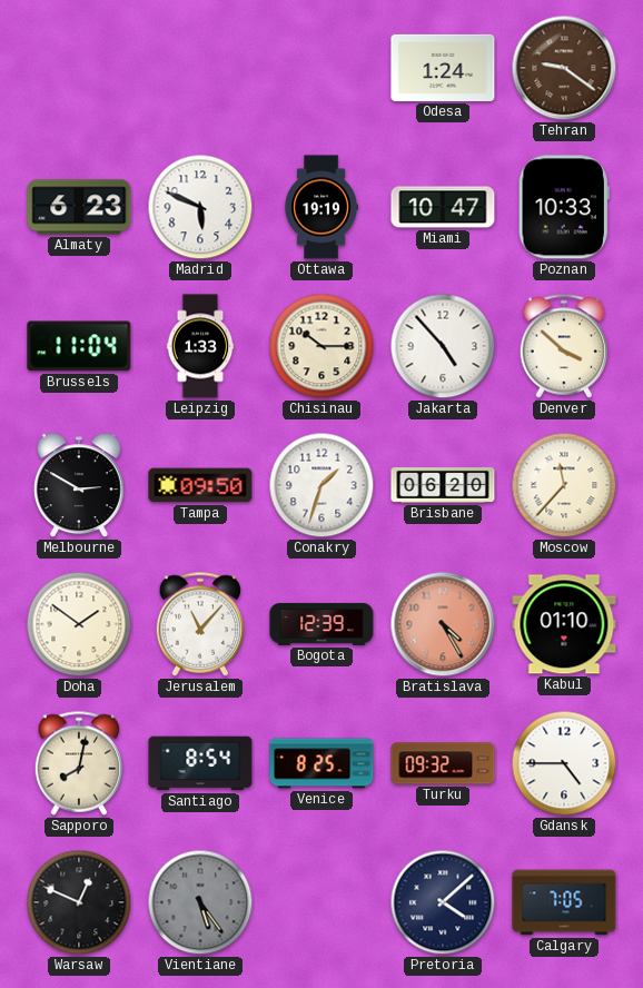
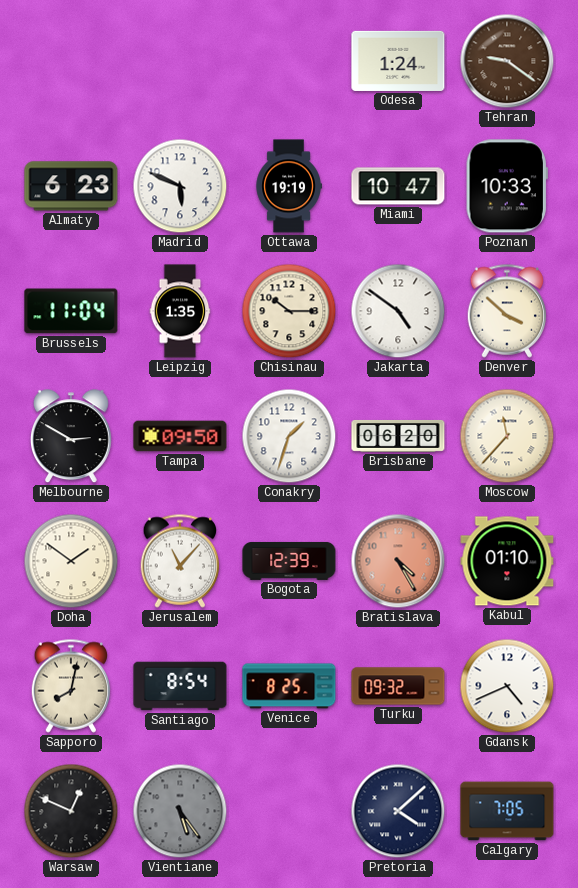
Leipzig: 1:33 -> 1:35
Jakarta: 4:53 -> 4:51
Gdansk: 4:45 -> 4:41
